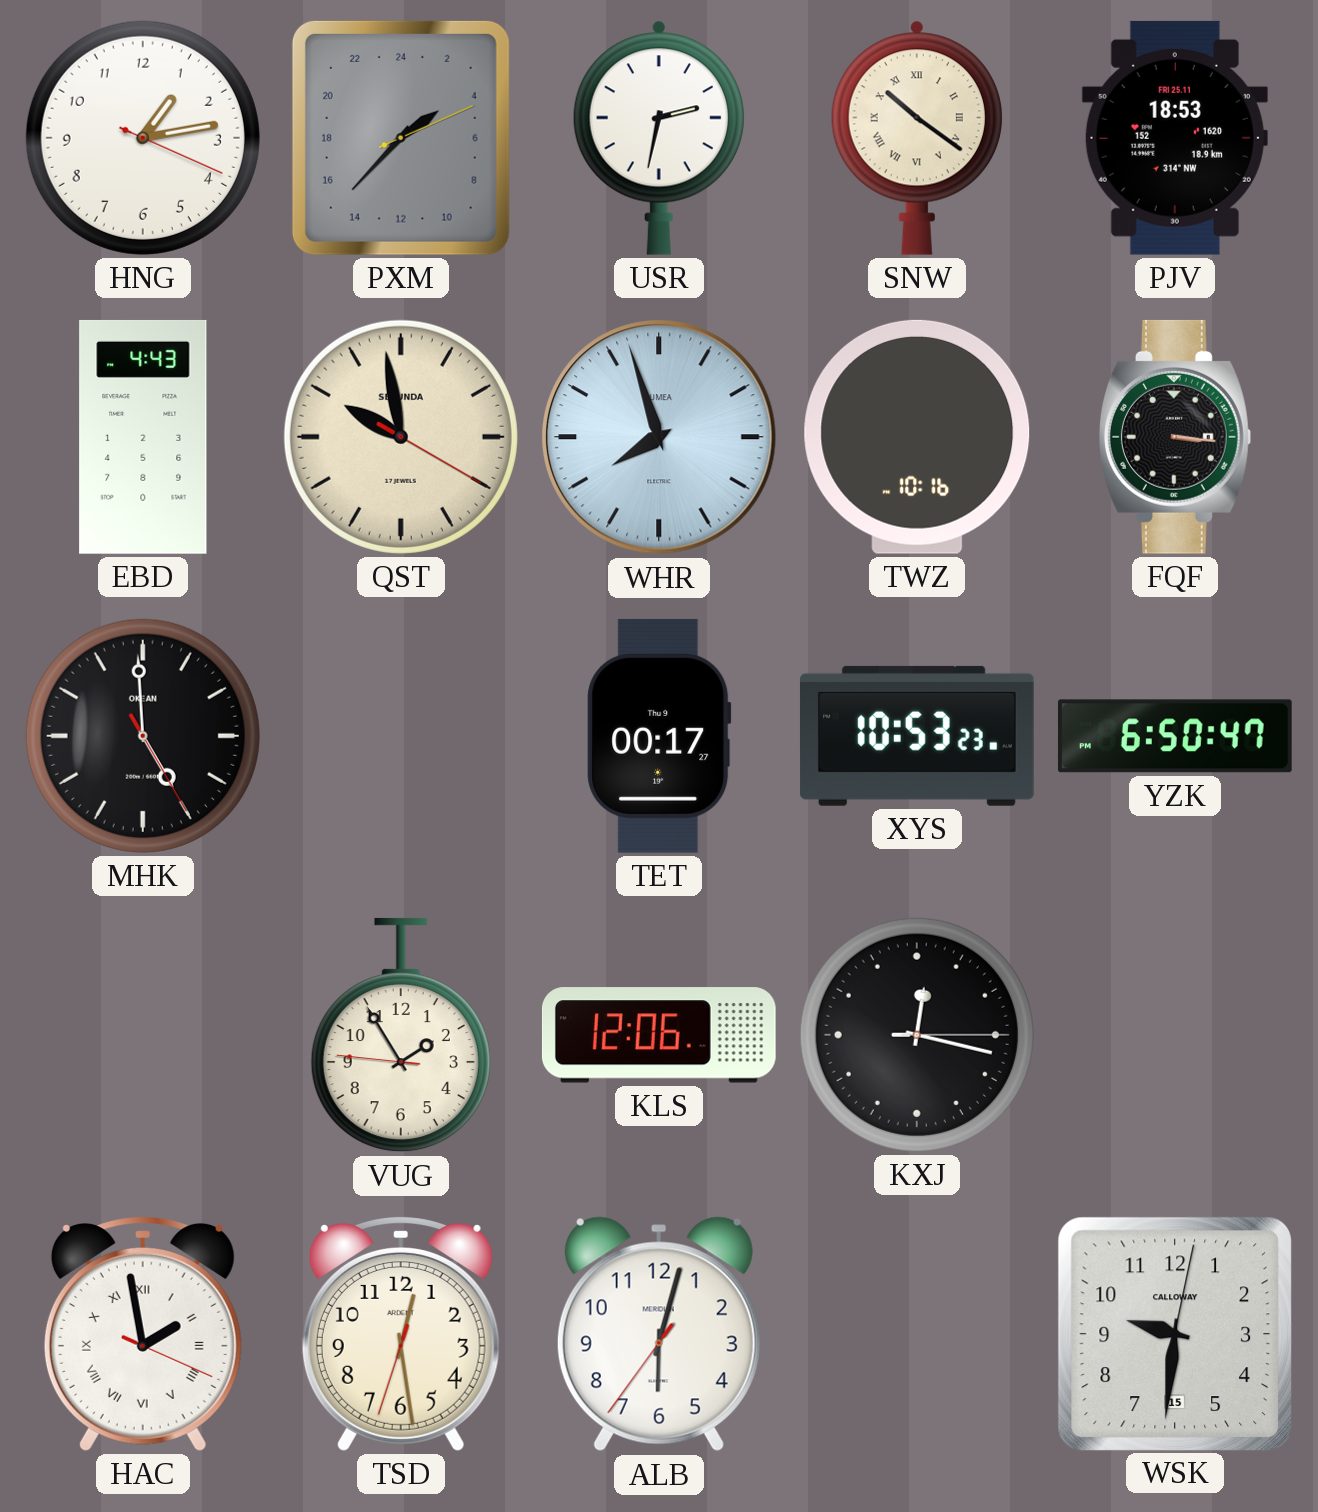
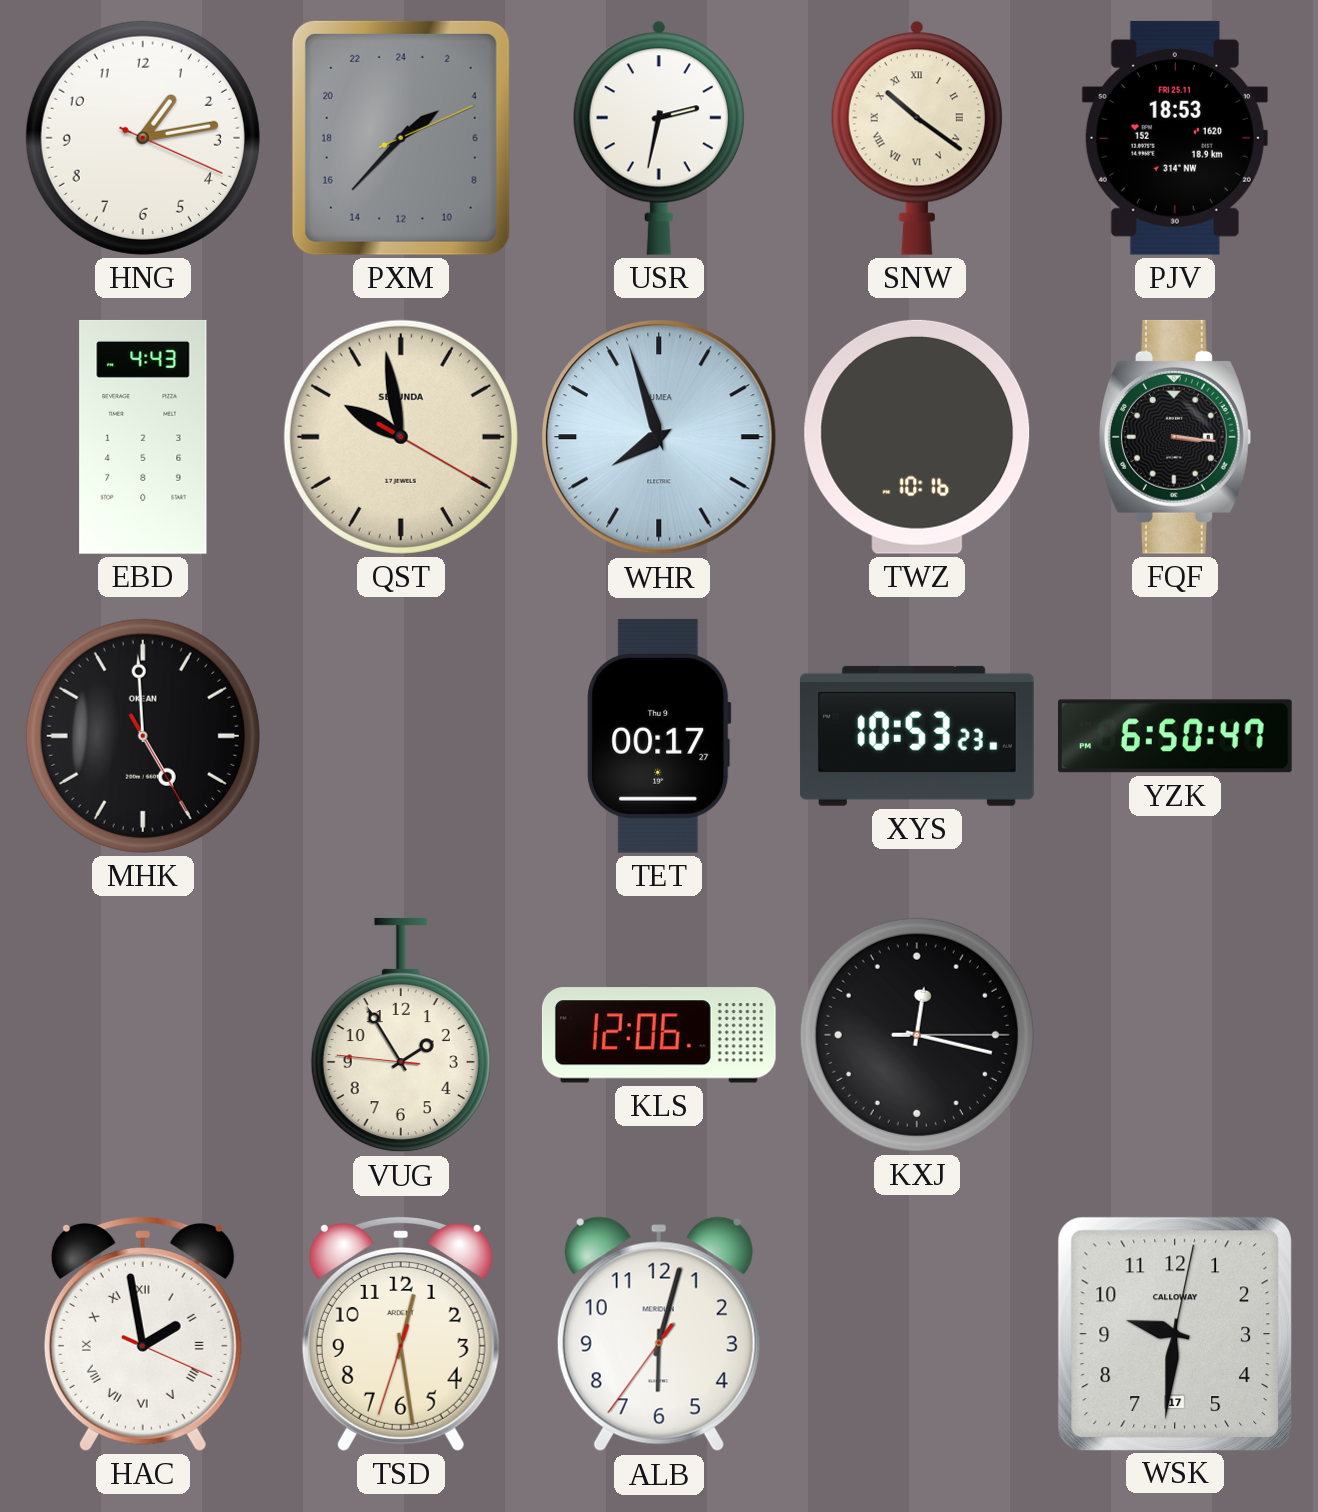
WSK date: 15 -> 17
